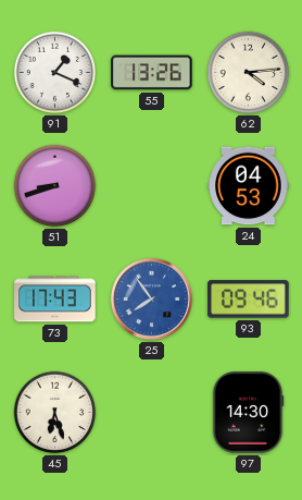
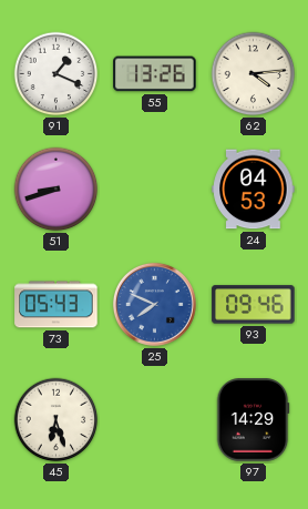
73: 17:43 -> 05:43
25: 7:54 -> 7:49
97: 14:30 -> 14:29
